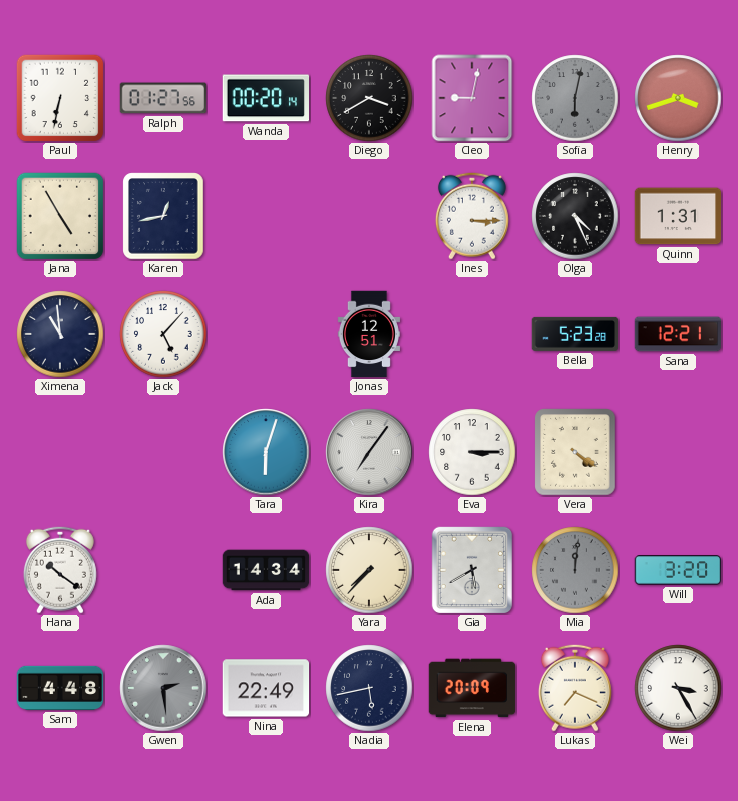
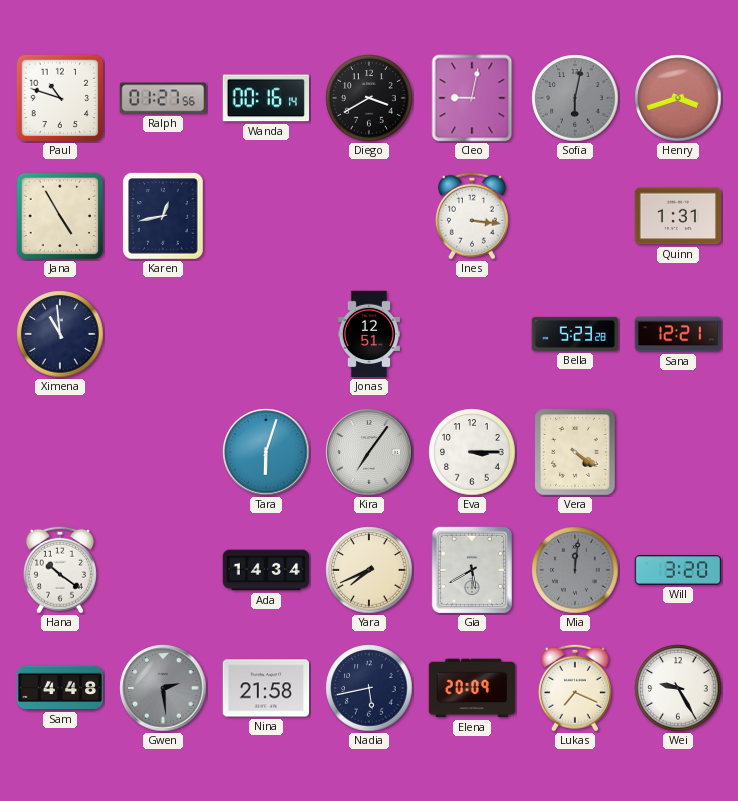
Paul: 6:32 -> 10:48
Wanda: 00:20 -> 00:16
Ines: 3:15 -> 3:16
Olga: 4:26 -> none
Jack: 5:07 -> none
Yara: 7:37 -> 7:41
Nina: 22:49 -> 21:58
Wei: 3:25 -> 9:25
